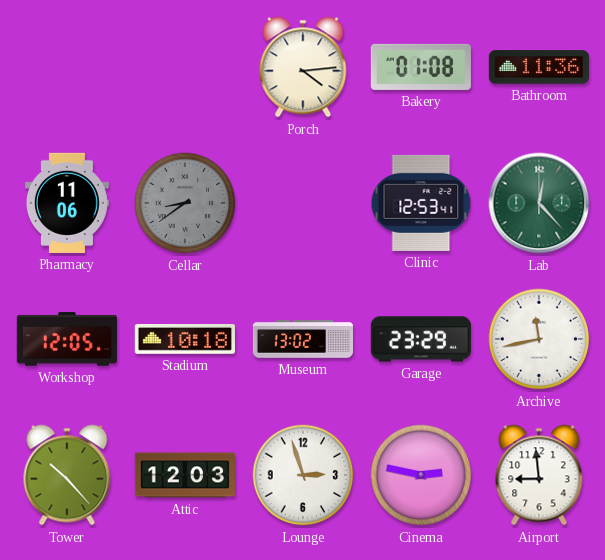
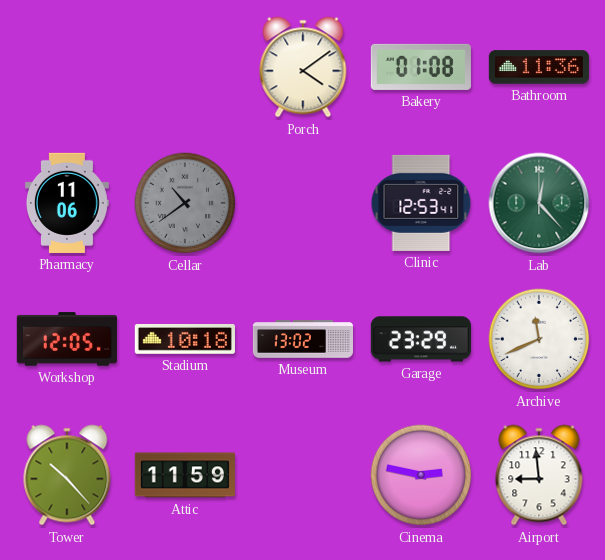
Porch: 4:14 -> 4:09
Cellar: 8:39 -> 10:39
Archive: 11:43 -> 11:41
Attic: 12:03 -> 11:59
Lounge: 2:57 -> none
